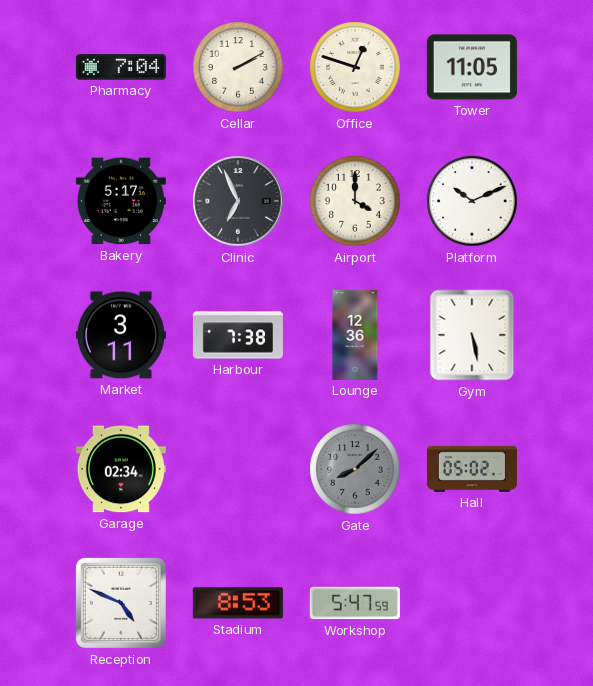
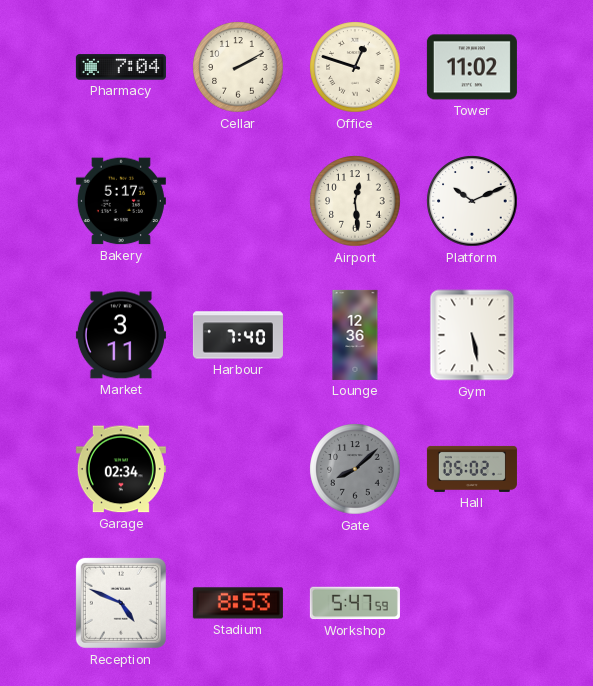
Tower: 11:05 -> 11:02
Clinic: 6:56 -> none
Airport: 4:00 -> 12:29
Harbour: 7:38 -> 7:40
